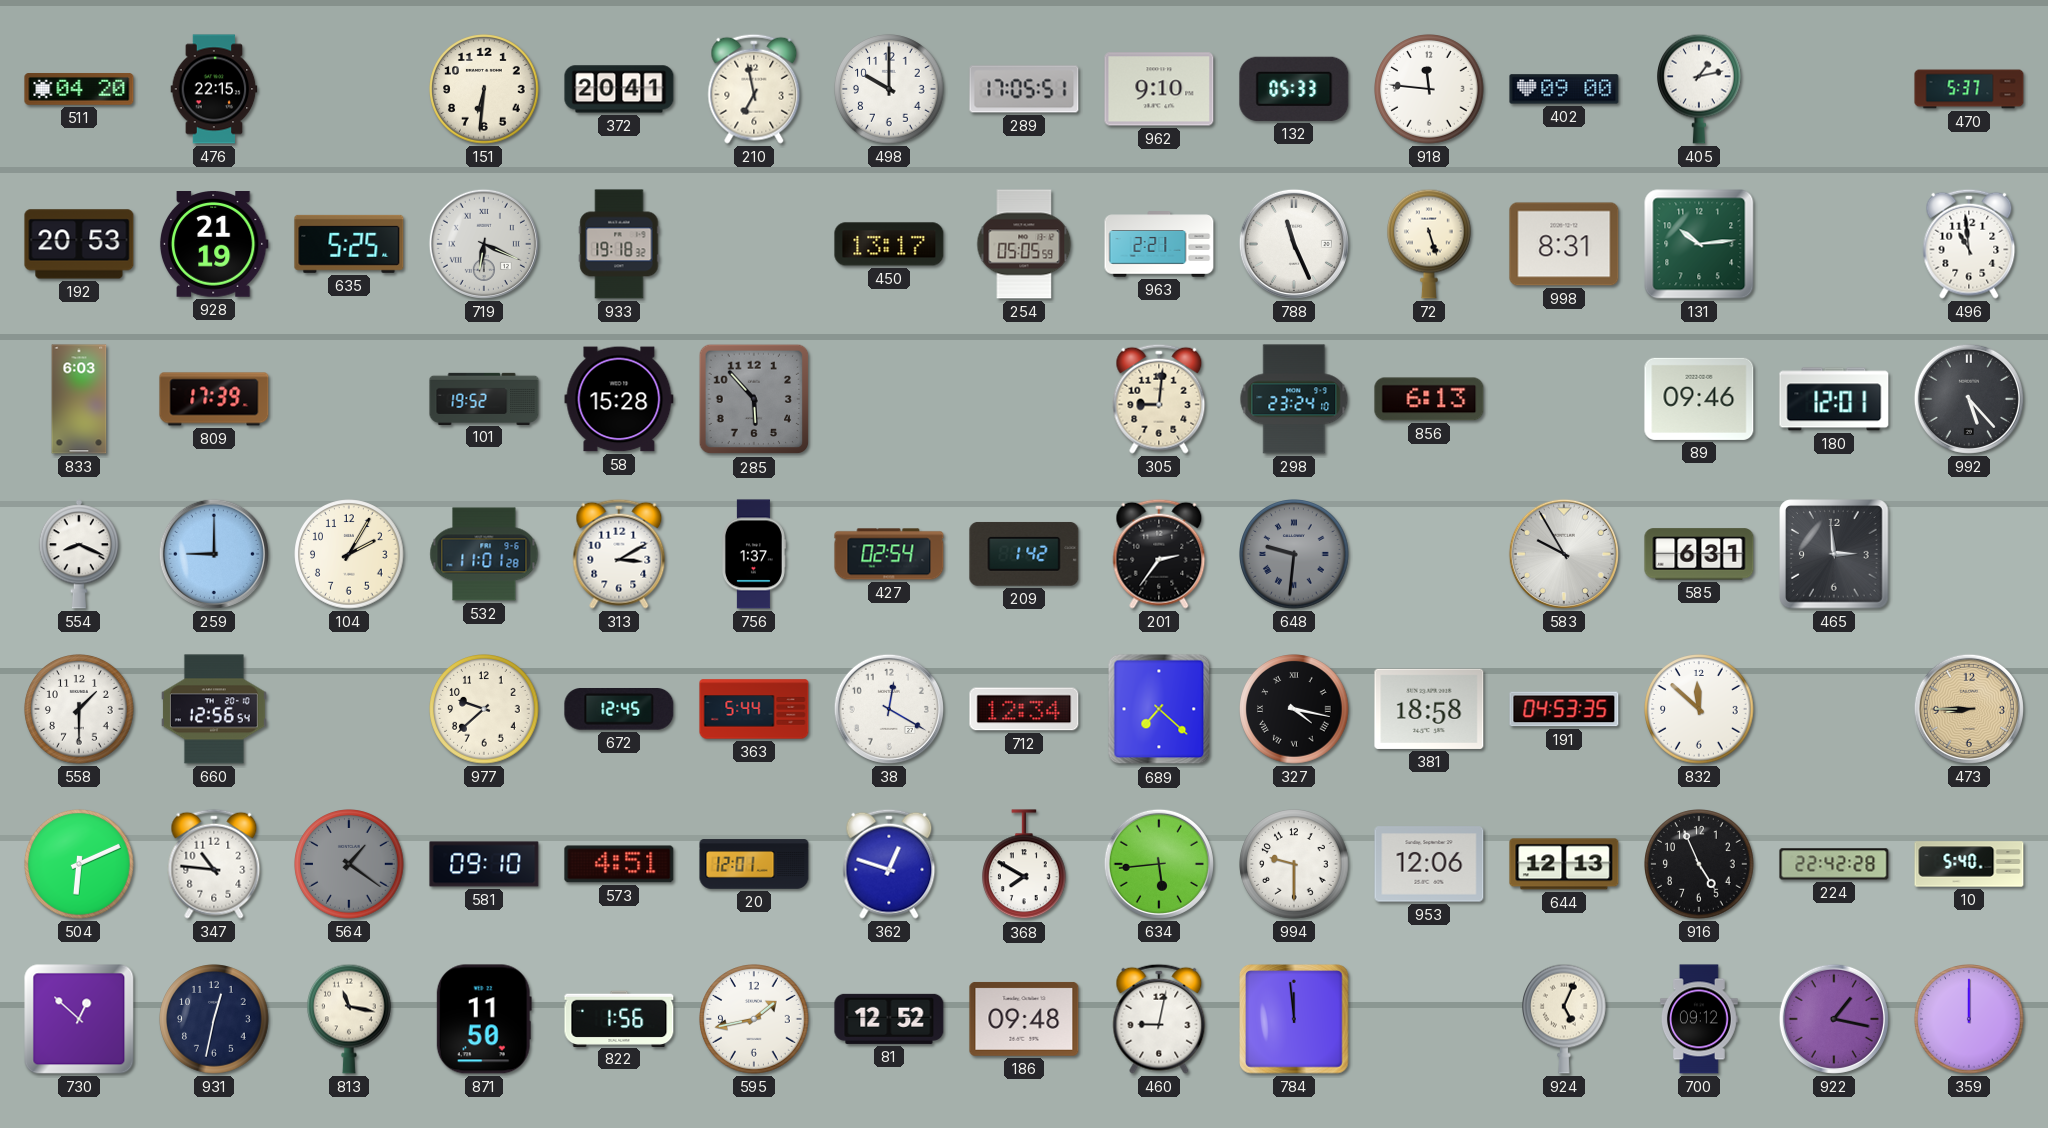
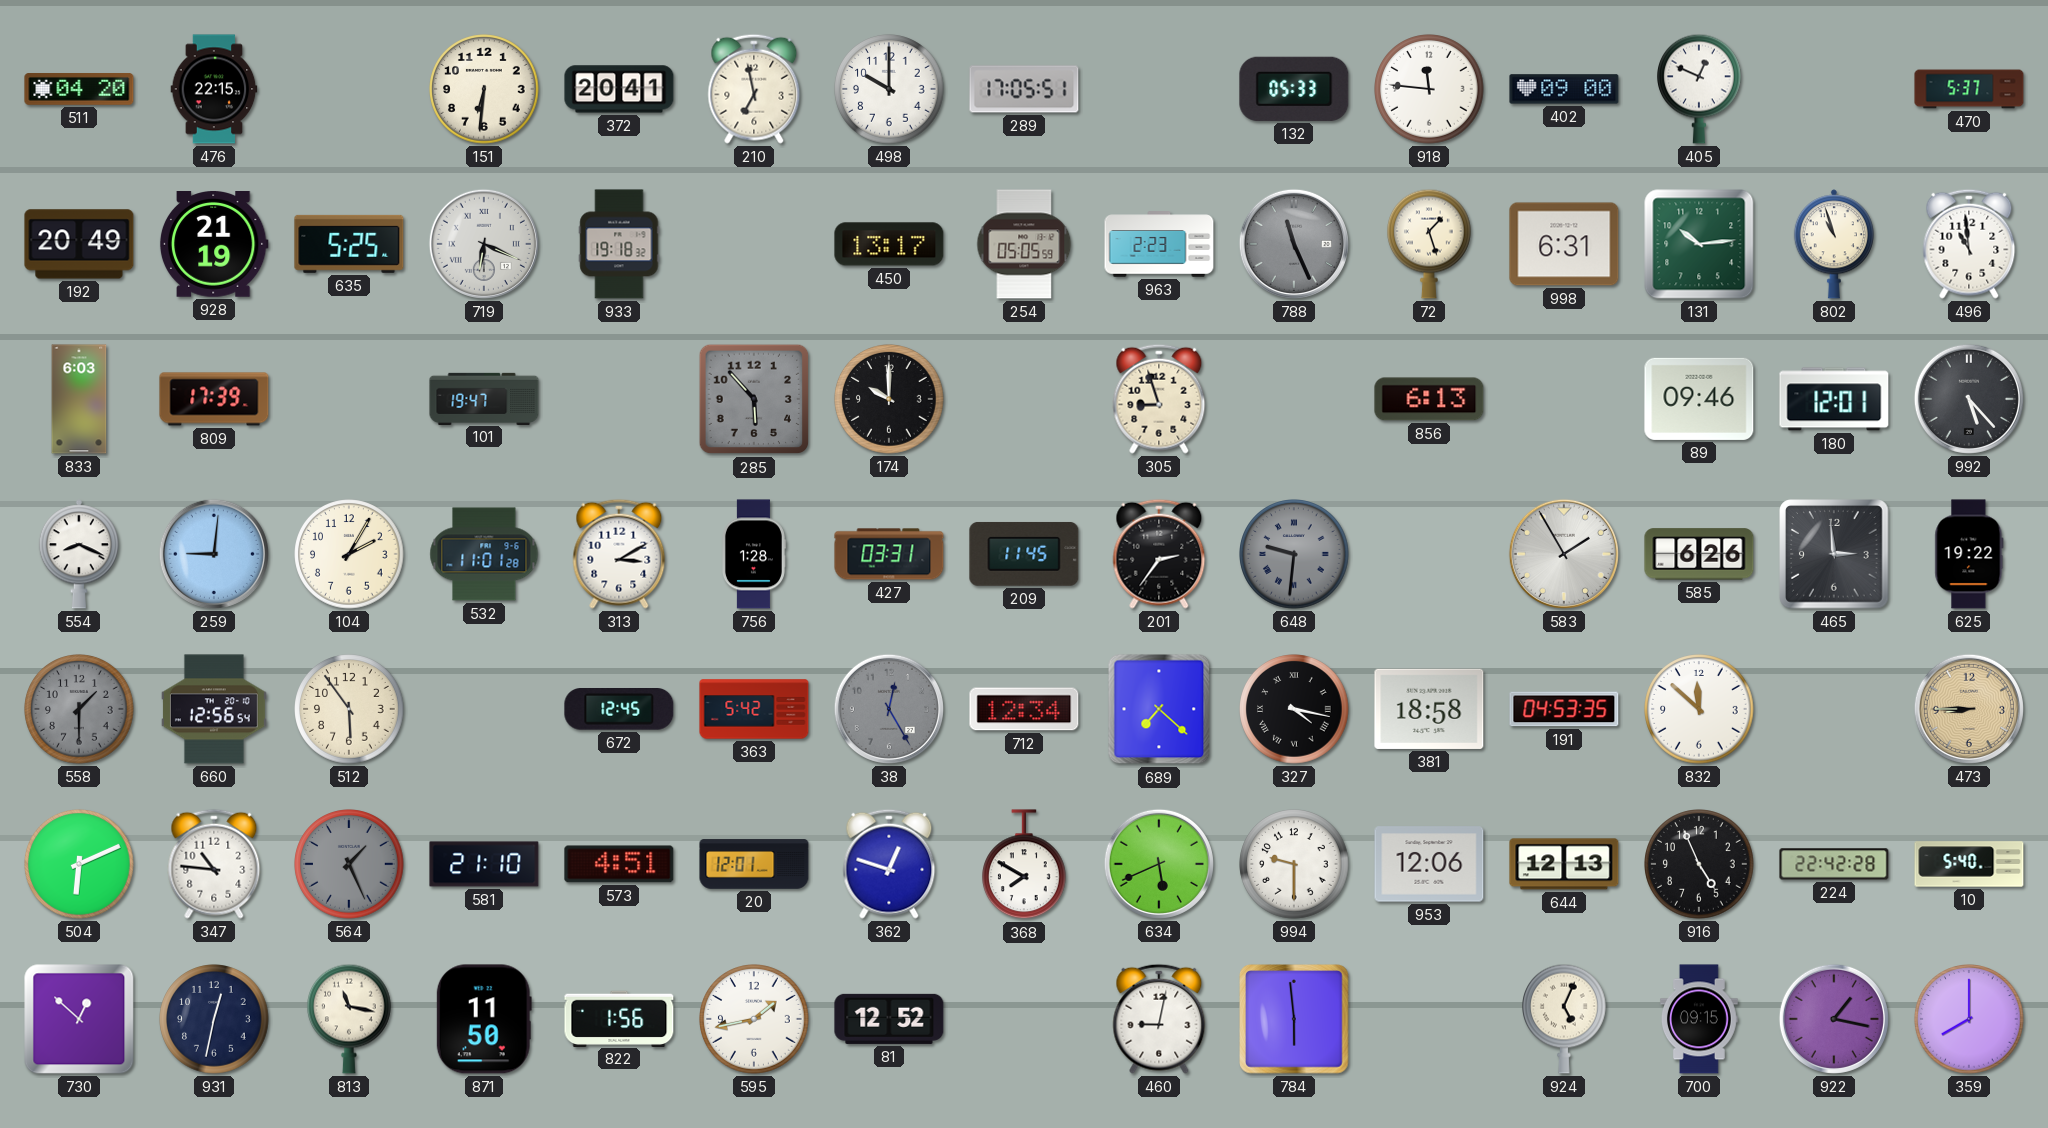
962: 9:10 -> none
405: 1:13 -> 12:49
192: 20:53 -> 20:49
963: 2:21 -> 2:23
788 dial: white -> grey
72: 5:27 -> 1:27
998: 8:31 -> 6:31
802: none -> 10:57
101: 19:52 -> 19:47
58: 15:28 -> none
174: none -> 10:00
305: 9:01 -> 8:57
298: 23:24 -> none
259: 9:00 -> 9:01
756: 1:37 -> 1:28
427: 02:54 -> 03:31
209: 1:42 -> 11:45
583: 9:55 -> 1:55
585: 6:31 -> 6:26
625: none -> 19:22
558 dial: white -> grey
512: none -> 5:54
977: 9:38 -> none
363: 5:44 -> 5:42
38: 12:20 -> 12:25
38 dial: white -> grey
564: 1:21 -> 1:26
581: 09:10 -> 21:10
634: 5:44 -> 5:41
186: 09:48 -> none
784: 11:59 -> 5:59
700: 09:12 -> 09:15
359: 12:00 -> 8:00
